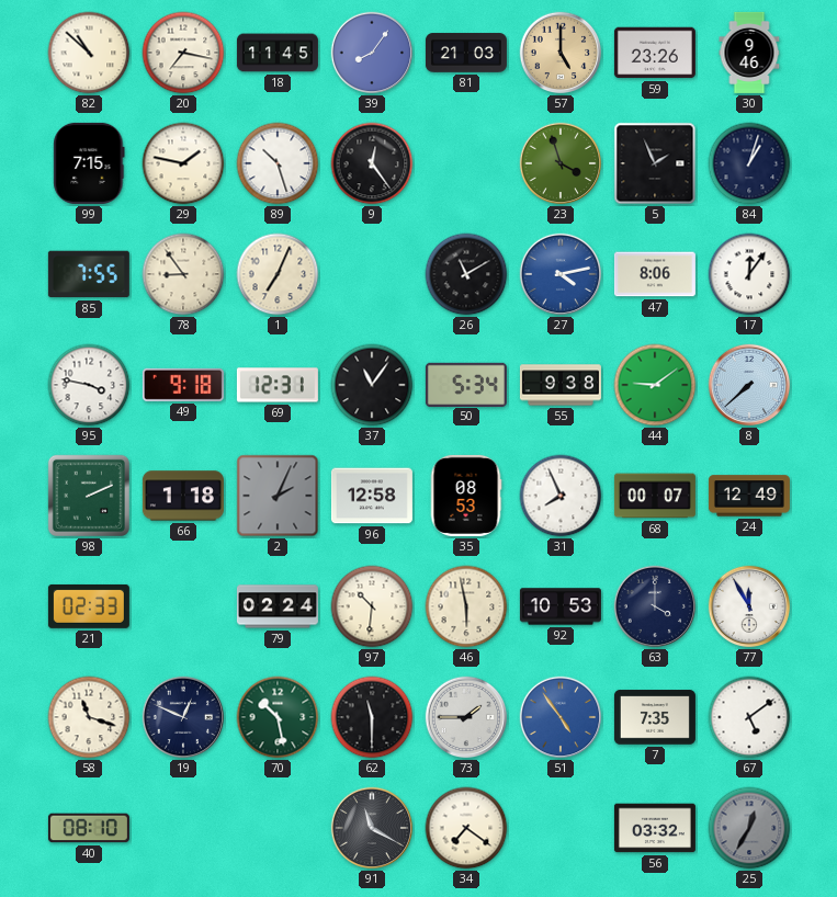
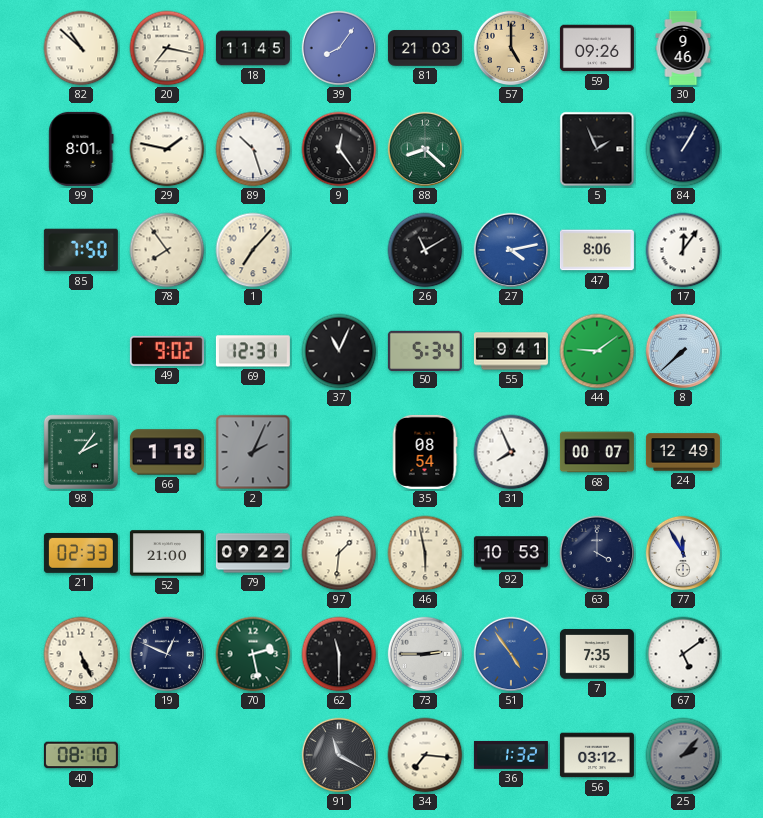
59: 23:26 -> 09:26
99: 7:15 -> 8:01
88: none -> 8:22
23: 3:57 -> none
84: 1:03 -> 1:05
85: 7:55 -> 7:50
78: 8:54 -> 7:54
1: 7:04 -> 7:07
95: 3:47 -> none
49: 9:18 -> 9:02
37: 11:06 -> 11:04
55: 9:38 -> 9:41
98: 2:11 -> 2:06
96: 12:58 -> none
35: 08:53 -> 08:54
52: none -> 21:00
79: 02:24 -> 09:22
97: 10:31 -> 1:31
58: 11:18 -> 5:26
70: 10:28 -> 2:28
73: 1:45 -> 2:45
34: 7:21 -> 7:16
36: none -> 1:32
56: 03:32 -> 03:12
25: 12:35 -> 2:07
